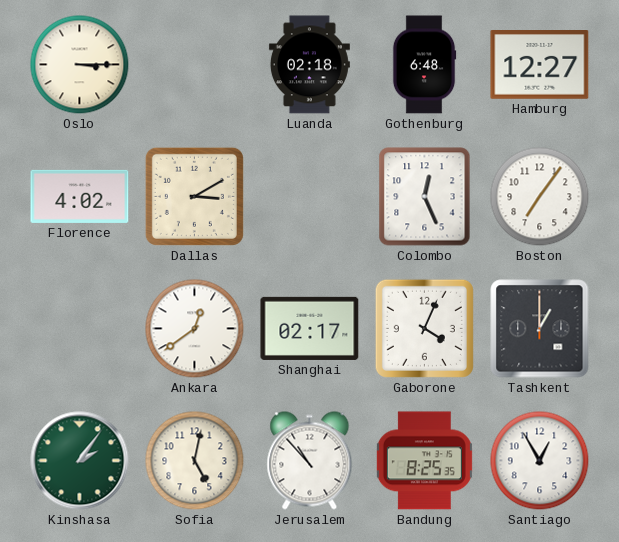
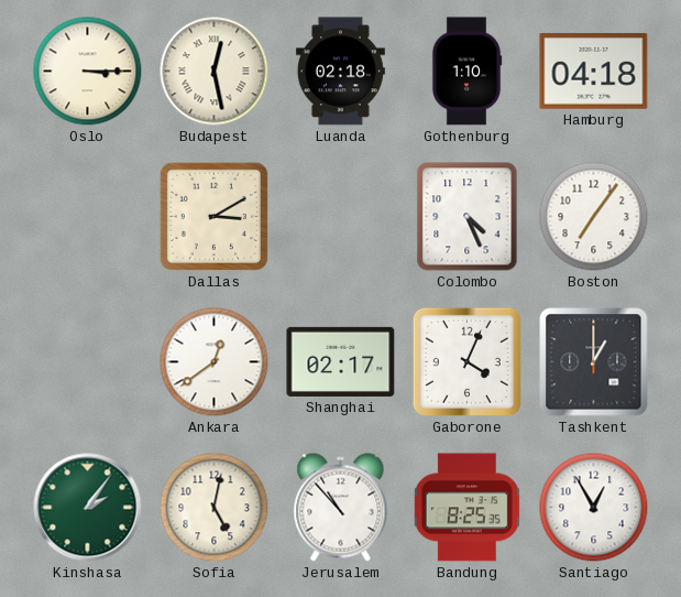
Budapest: none -> 12:28
Gothenburg: 6:48 -> 1:10
Hamburg: 12:27 -> 04:18
Florence: 4:02 -> none
Colombo: 12:26 -> 4:26
